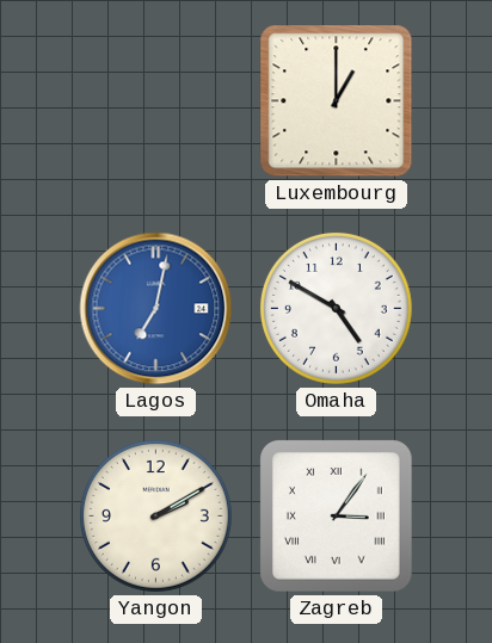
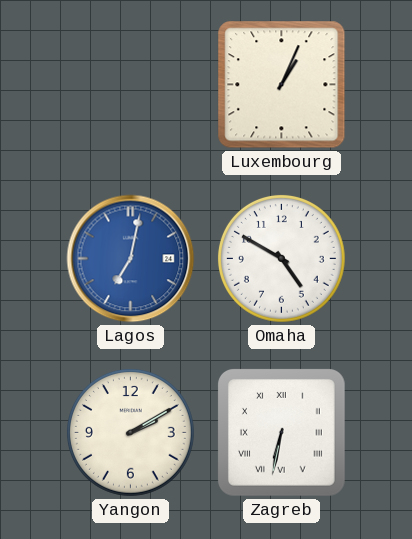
Luxembourg: 1:00 -> 1:04
Zagreb: 3:06 -> 6:32
